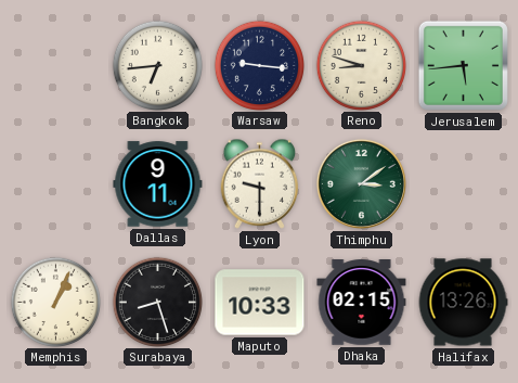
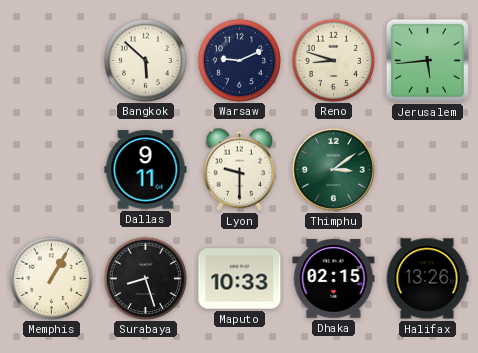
Bangkok: 6:44 -> 5:52
Warsaw: 9:16 -> 9:11
Memphis: 1:04 -> 1:05
